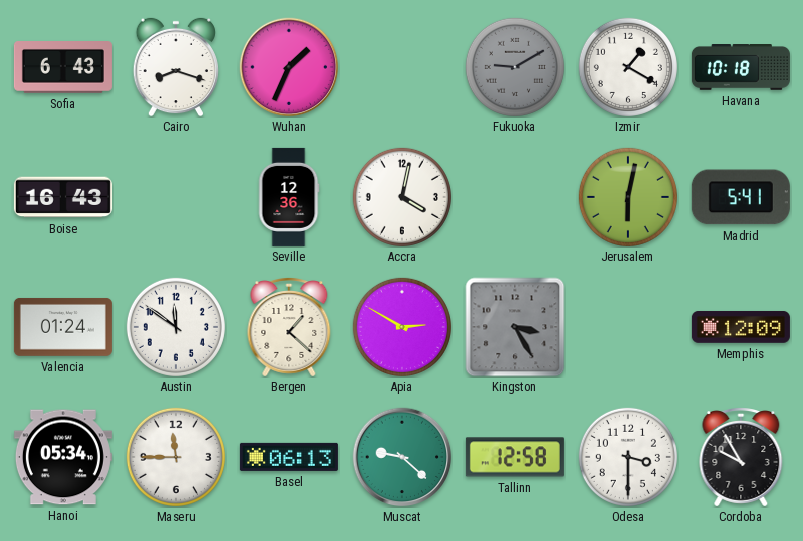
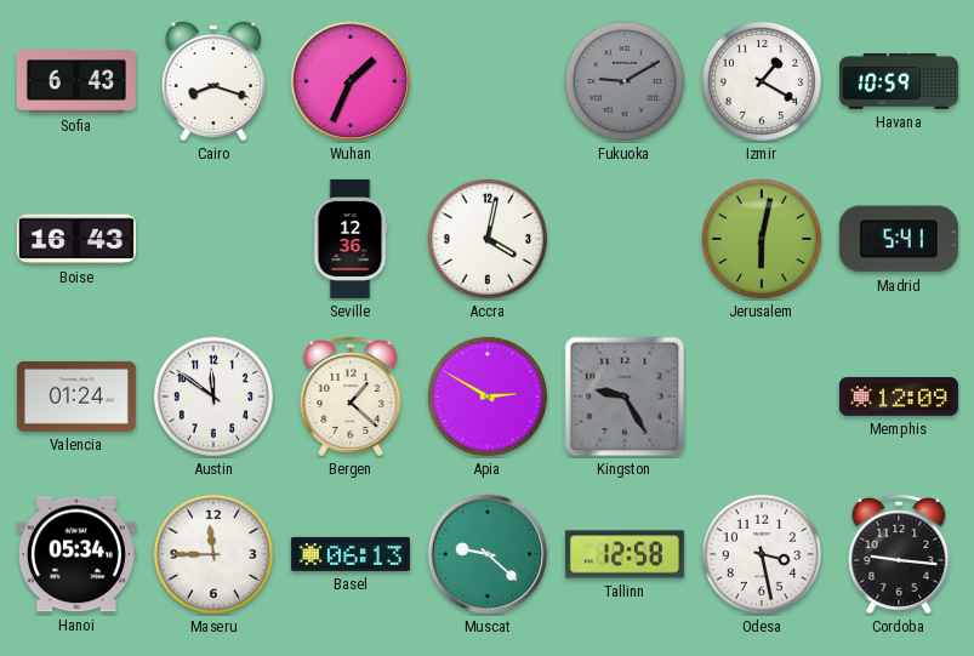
Havana: 10:18 -> 10:59
Kingston: 3:25 -> 9:25
Odesa: 3:30 -> 3:28
Cordoba: 9:55 -> 9:16
